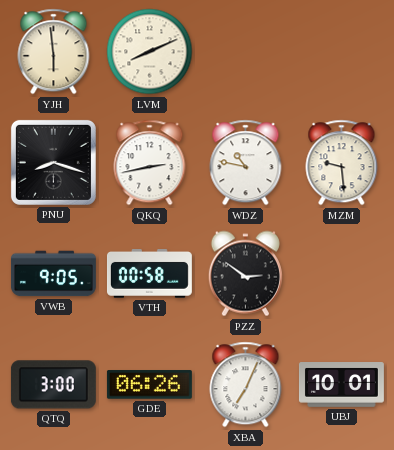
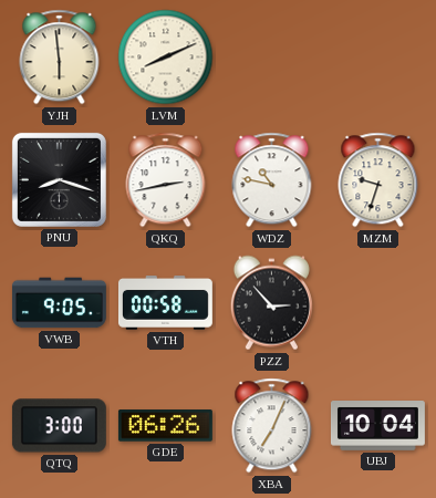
MZM: 9:29 -> 9:33
PZZ: 2:51 -> 2:53
UBJ: 10:01 -> 10:04
